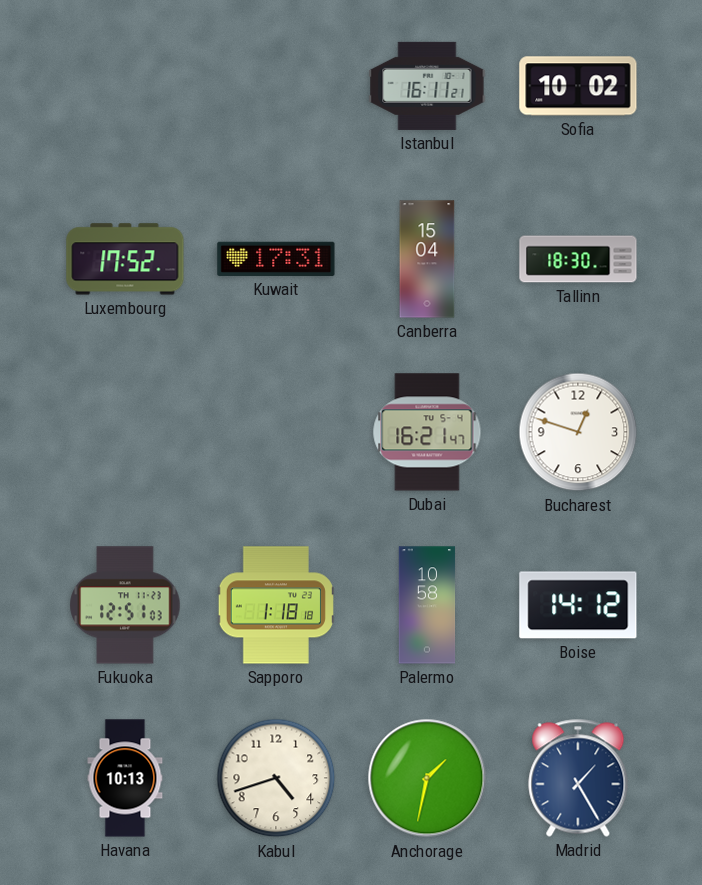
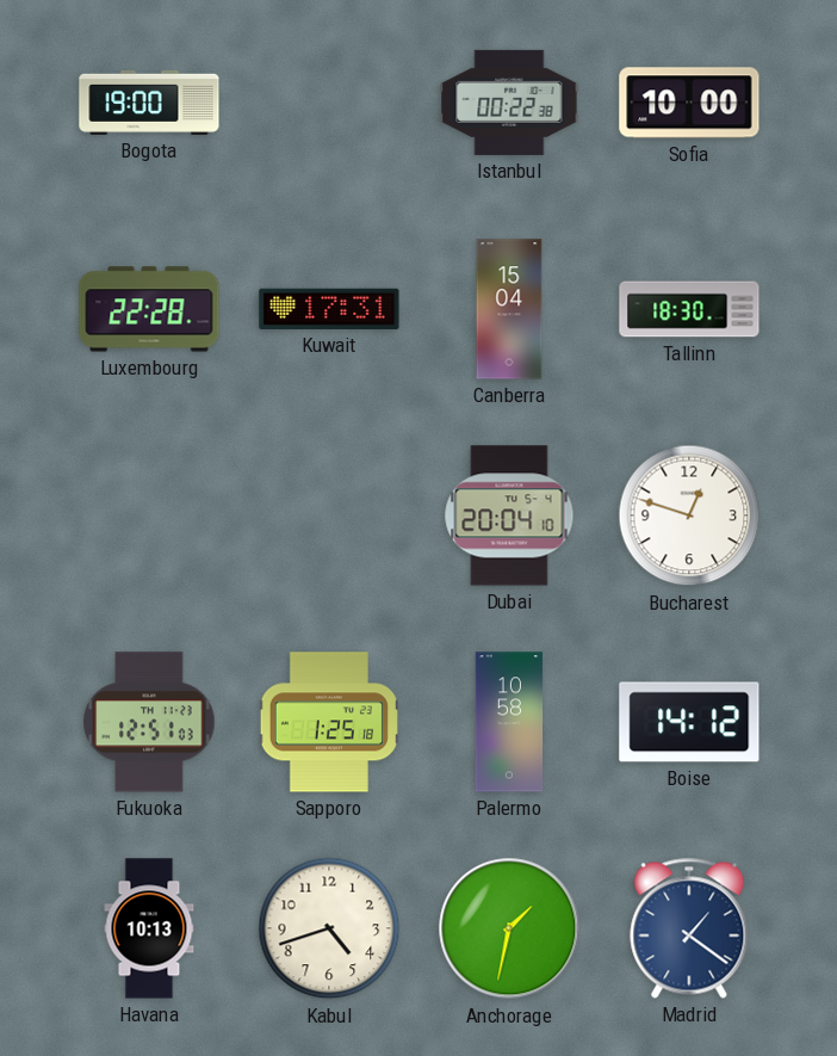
Bogota: none -> 19:00
Istanbul: 16:11 -> 00:22
Sofia: 10:02 -> 10:00
Luxembourg: 17:52 -> 22:28
Dubai: 16:21 -> 20:04
Sapporo: 1:18 -> 1:25
Madrid: 1:25 -> 1:21
